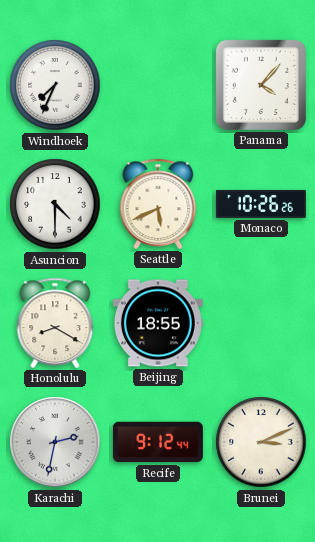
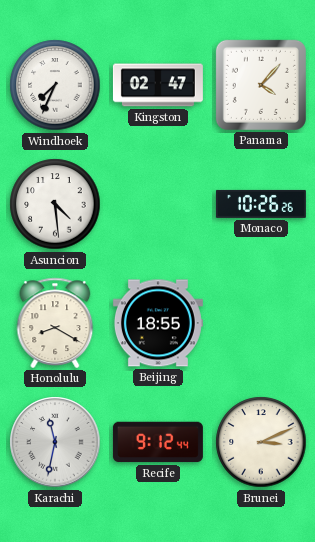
Kingston: none -> 02:47
Asuncion: 4:30 -> 4:29
Seattle: 5:41 -> none
Karachi: 2:32 -> 11:32
